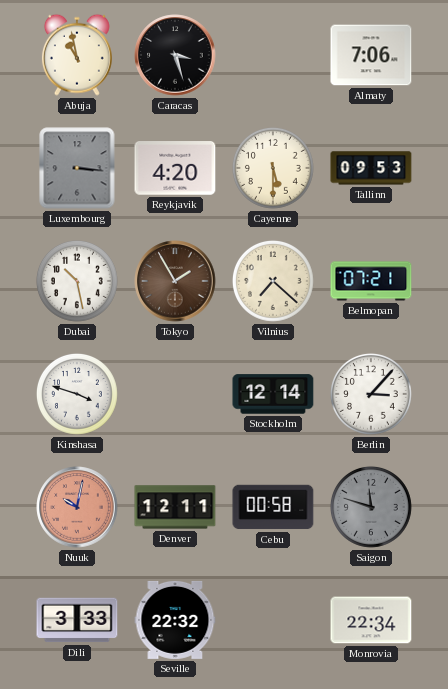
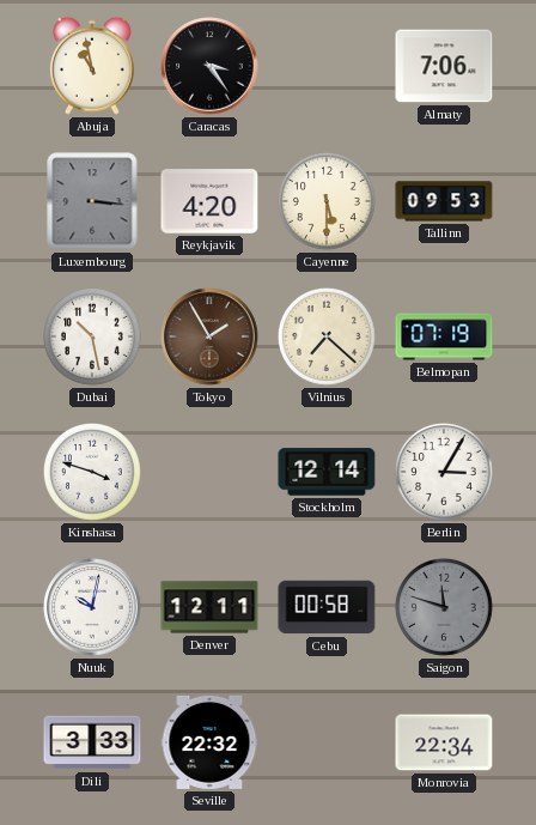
Caracas: 3:27 -> 3:24
Belmopan: 07:21 -> 07:19
Berlin: 3:07 -> 3:05
Nuuk dial: salmon -> white
